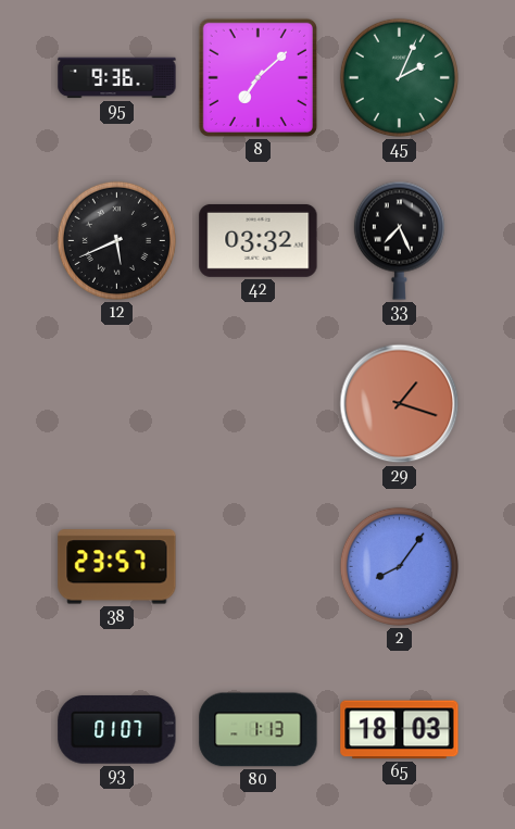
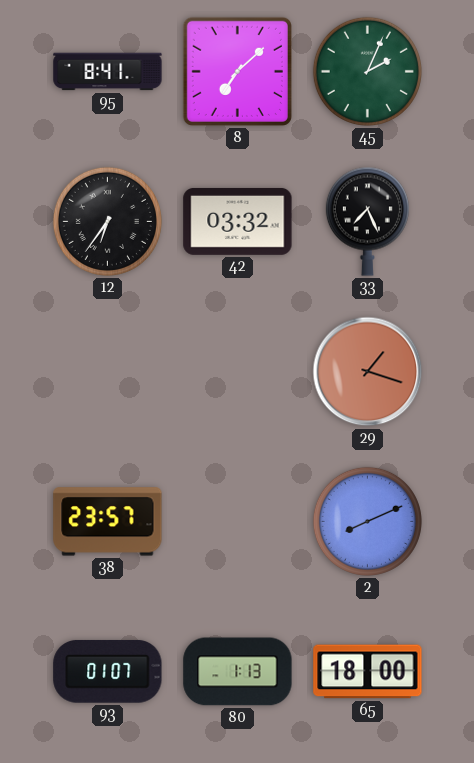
95: 9:36 -> 8:41
12: 5:41 -> 6:36
2: 8:06 -> 8:11
65: 18:03 -> 18:00
